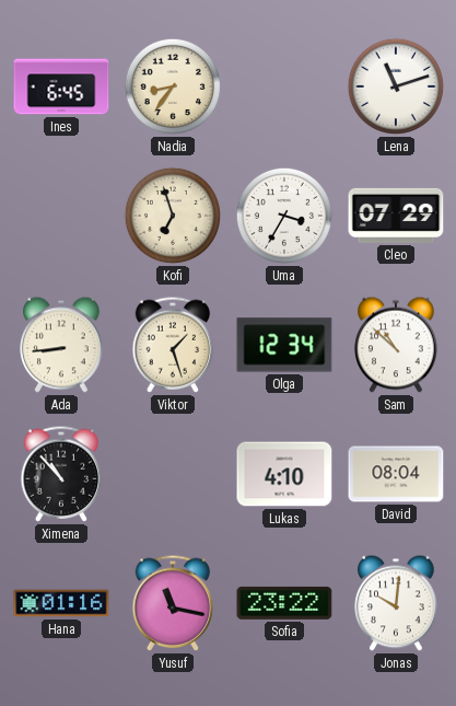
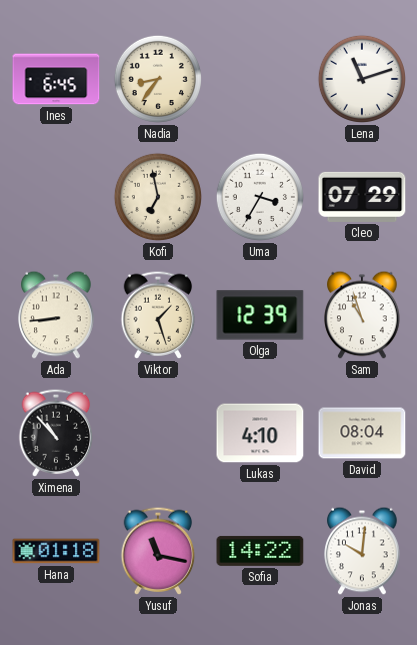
Kofi: 6:57 -> 6:58
Olga: 12:34 -> 12:39
Sam: 10:52 -> 10:57
Hana: 01:16 -> 01:18
Sofia: 23:22 -> 14:22
